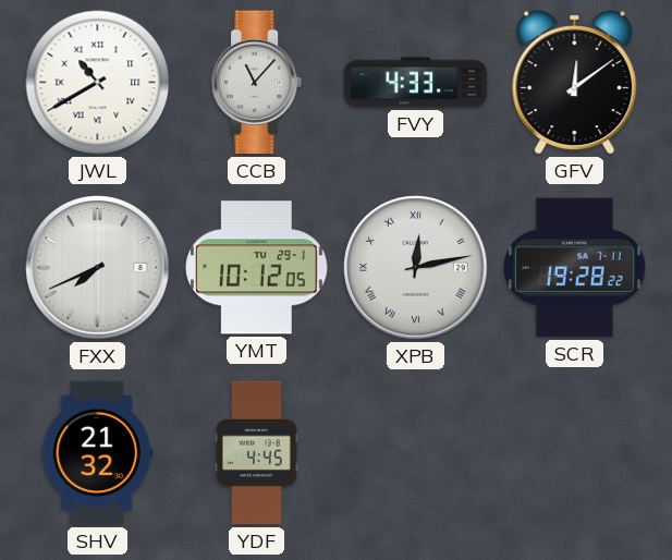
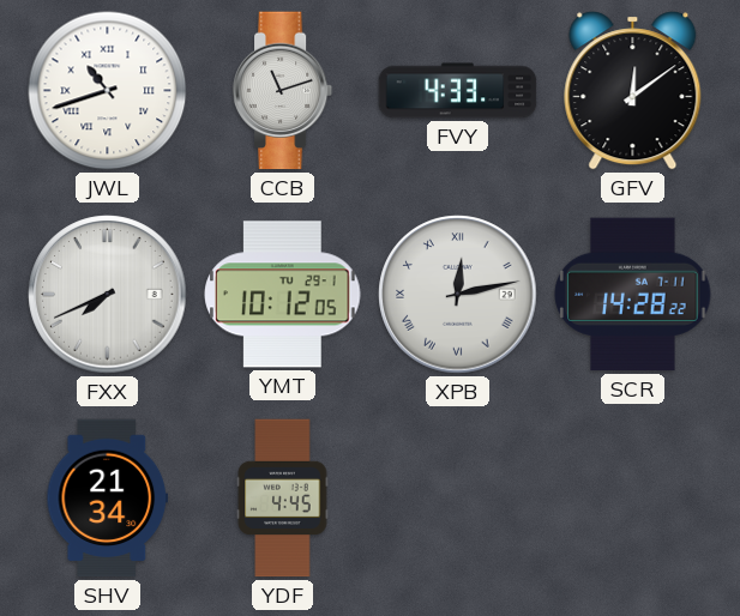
JWL: 10:40 -> 10:42
CCB: 11:07 -> 11:12
SCR: 19:28 -> 14:28
SHV: 21:32 -> 21:34
